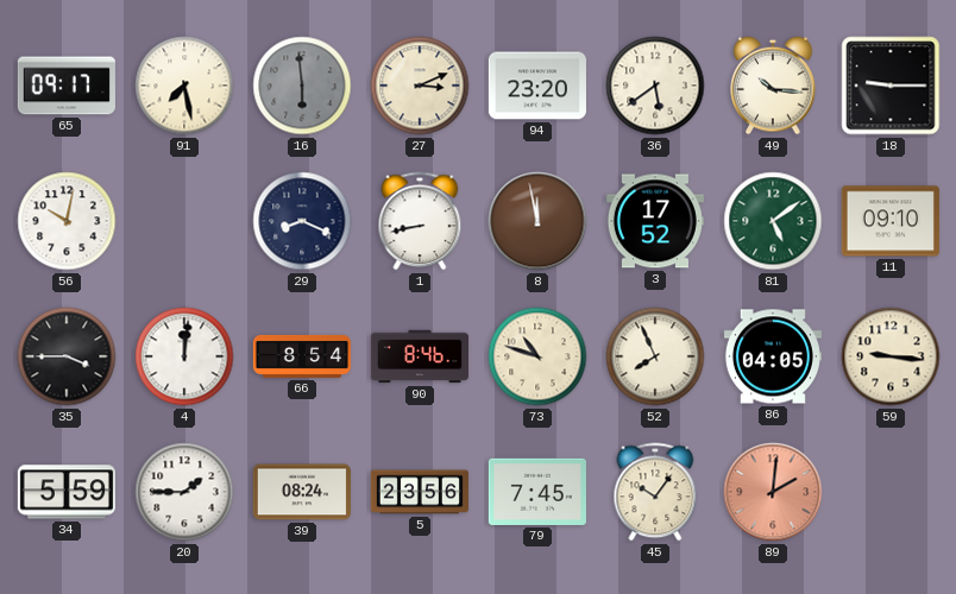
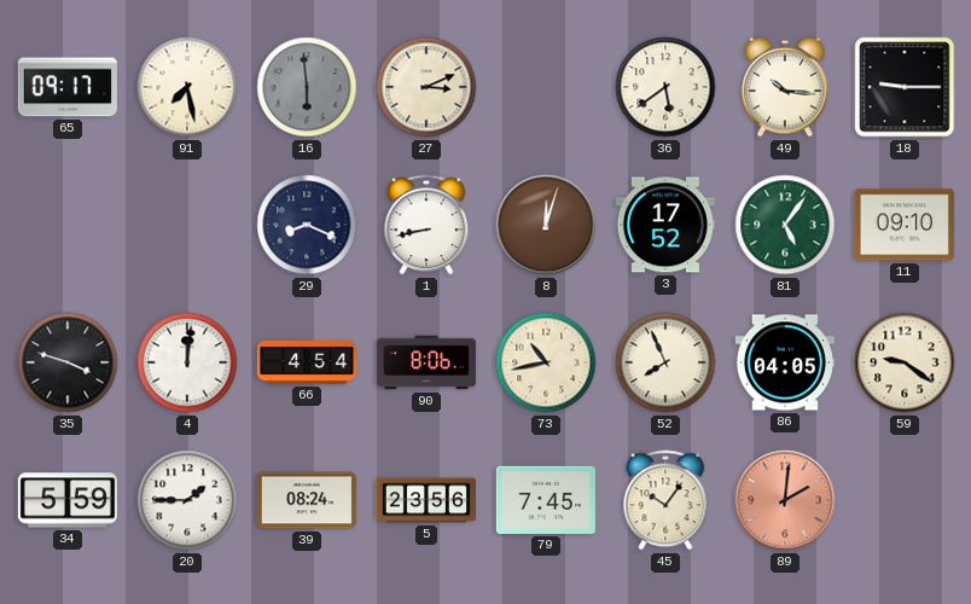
94: 23:20 -> none
56: 10:02 -> none
8: 11:58 -> 12:03
81: 5:09 -> 5:06
35: 3:45 -> 3:48
66: 8:54 -> 4:54
90: 8:46 -> 8:06
73: 10:48 -> 10:43
59: 9:16 -> 9:21
